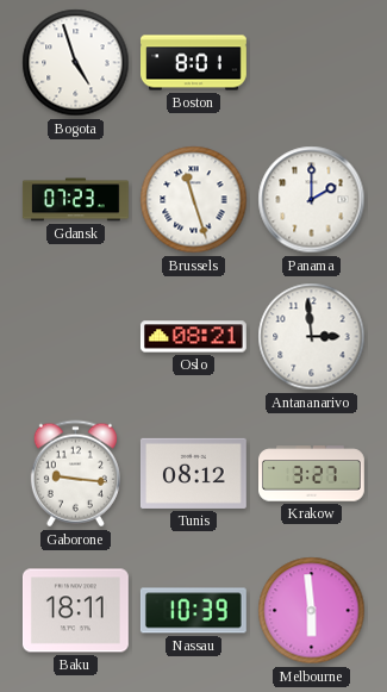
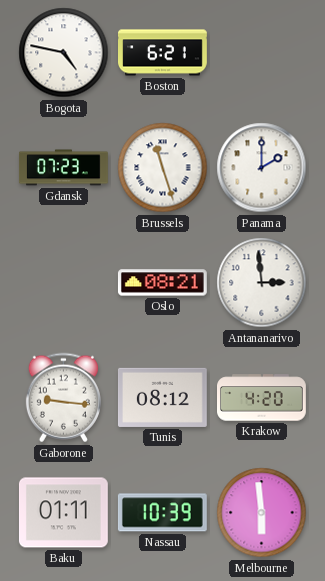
Bogota: 4:57 -> 4:47
Boston: 8:01 -> 6:21
Krakow: 3:27 -> 4:20
Baku: 18:11 -> 01:11
